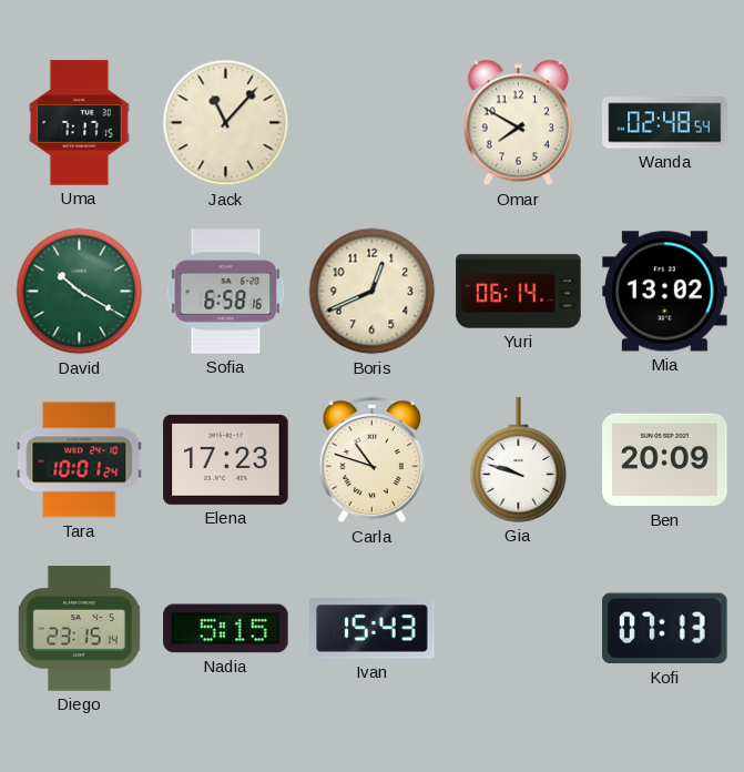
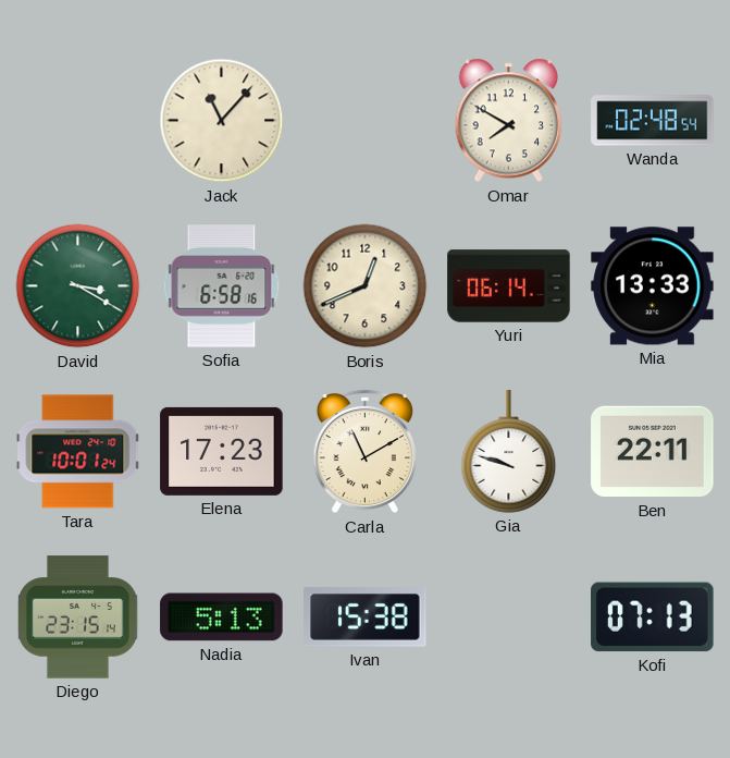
Uma: 7:17 -> none
David: 10:20 -> 3:20
Mia: 13:02 -> 13:33
Carla: 10:48 -> 11:10
Ben: 20:09 -> 22:11
Nadia: 5:15 -> 5:13
Ivan: 15:43 -> 15:38
